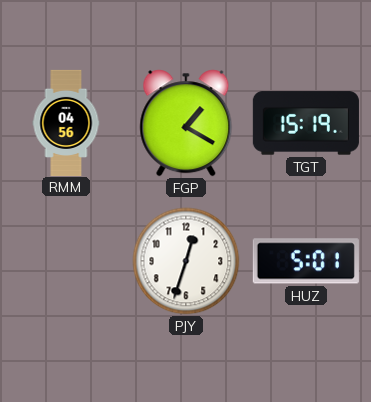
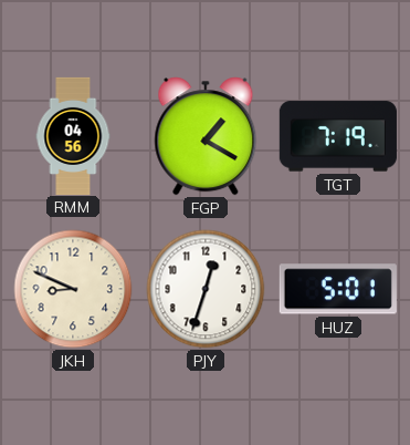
TGT: 15:19 -> 7:19
JKH: none -> 8:49
